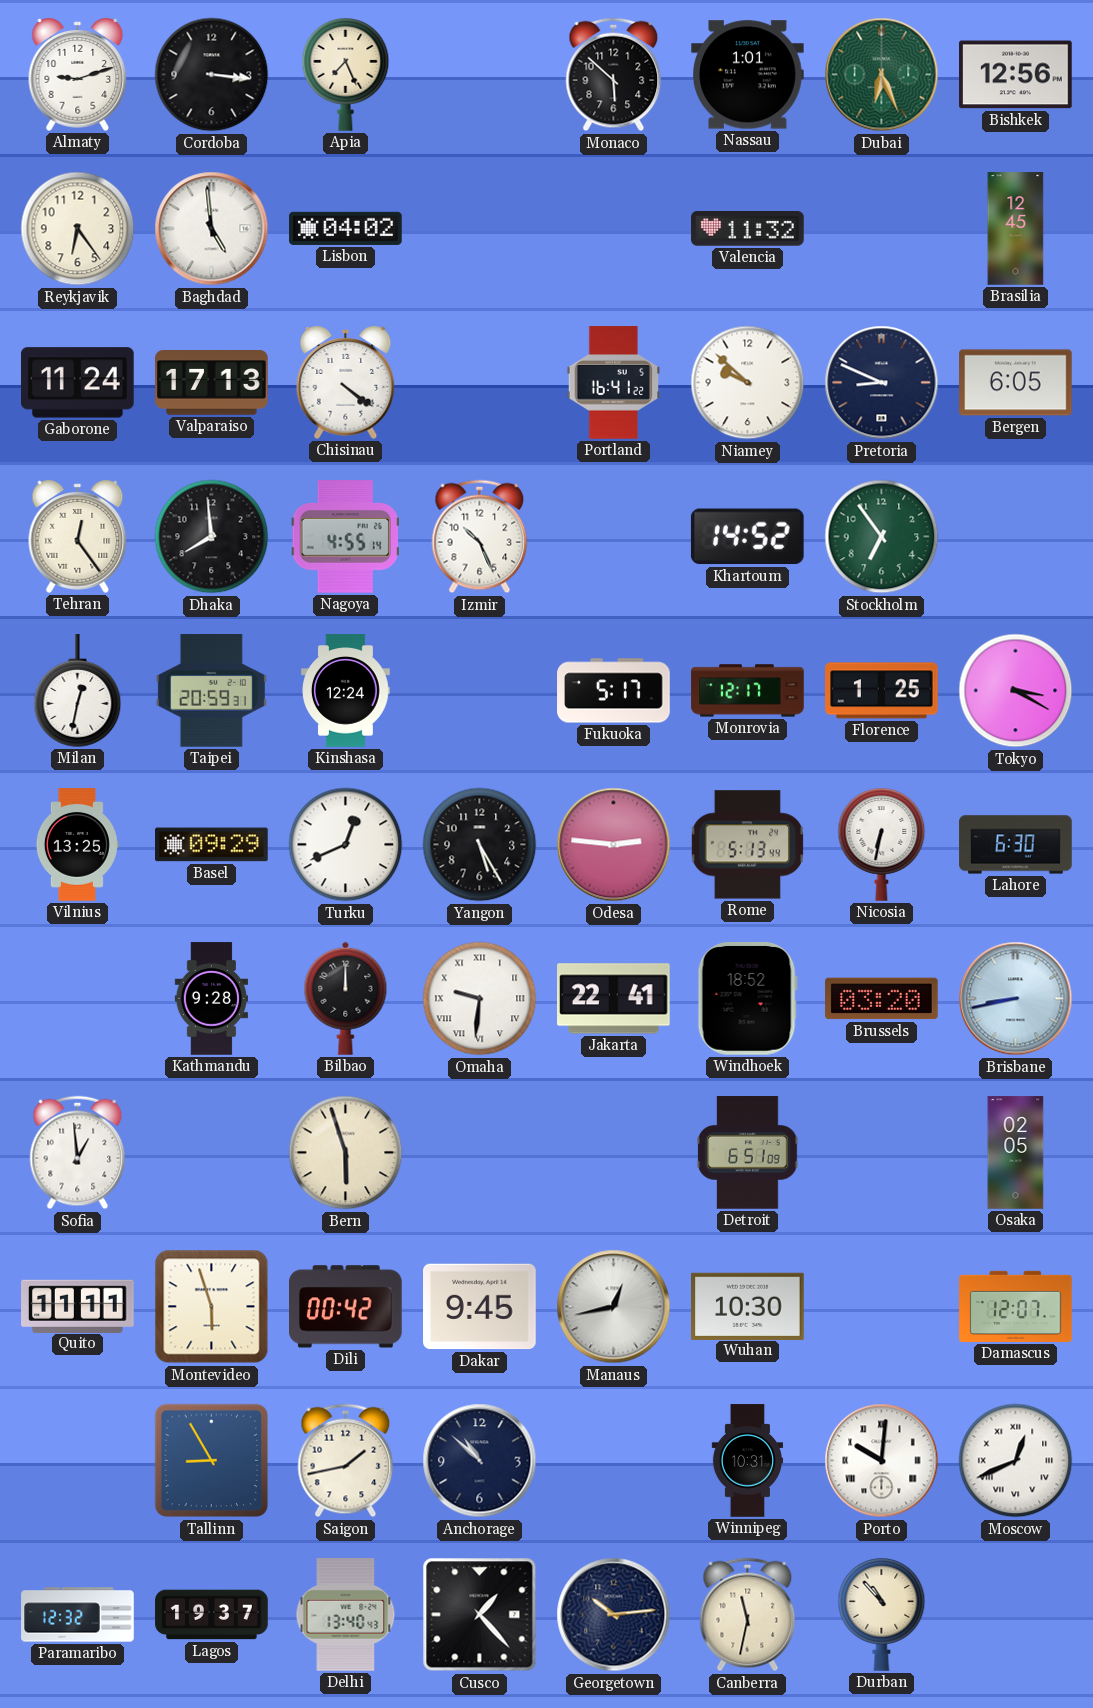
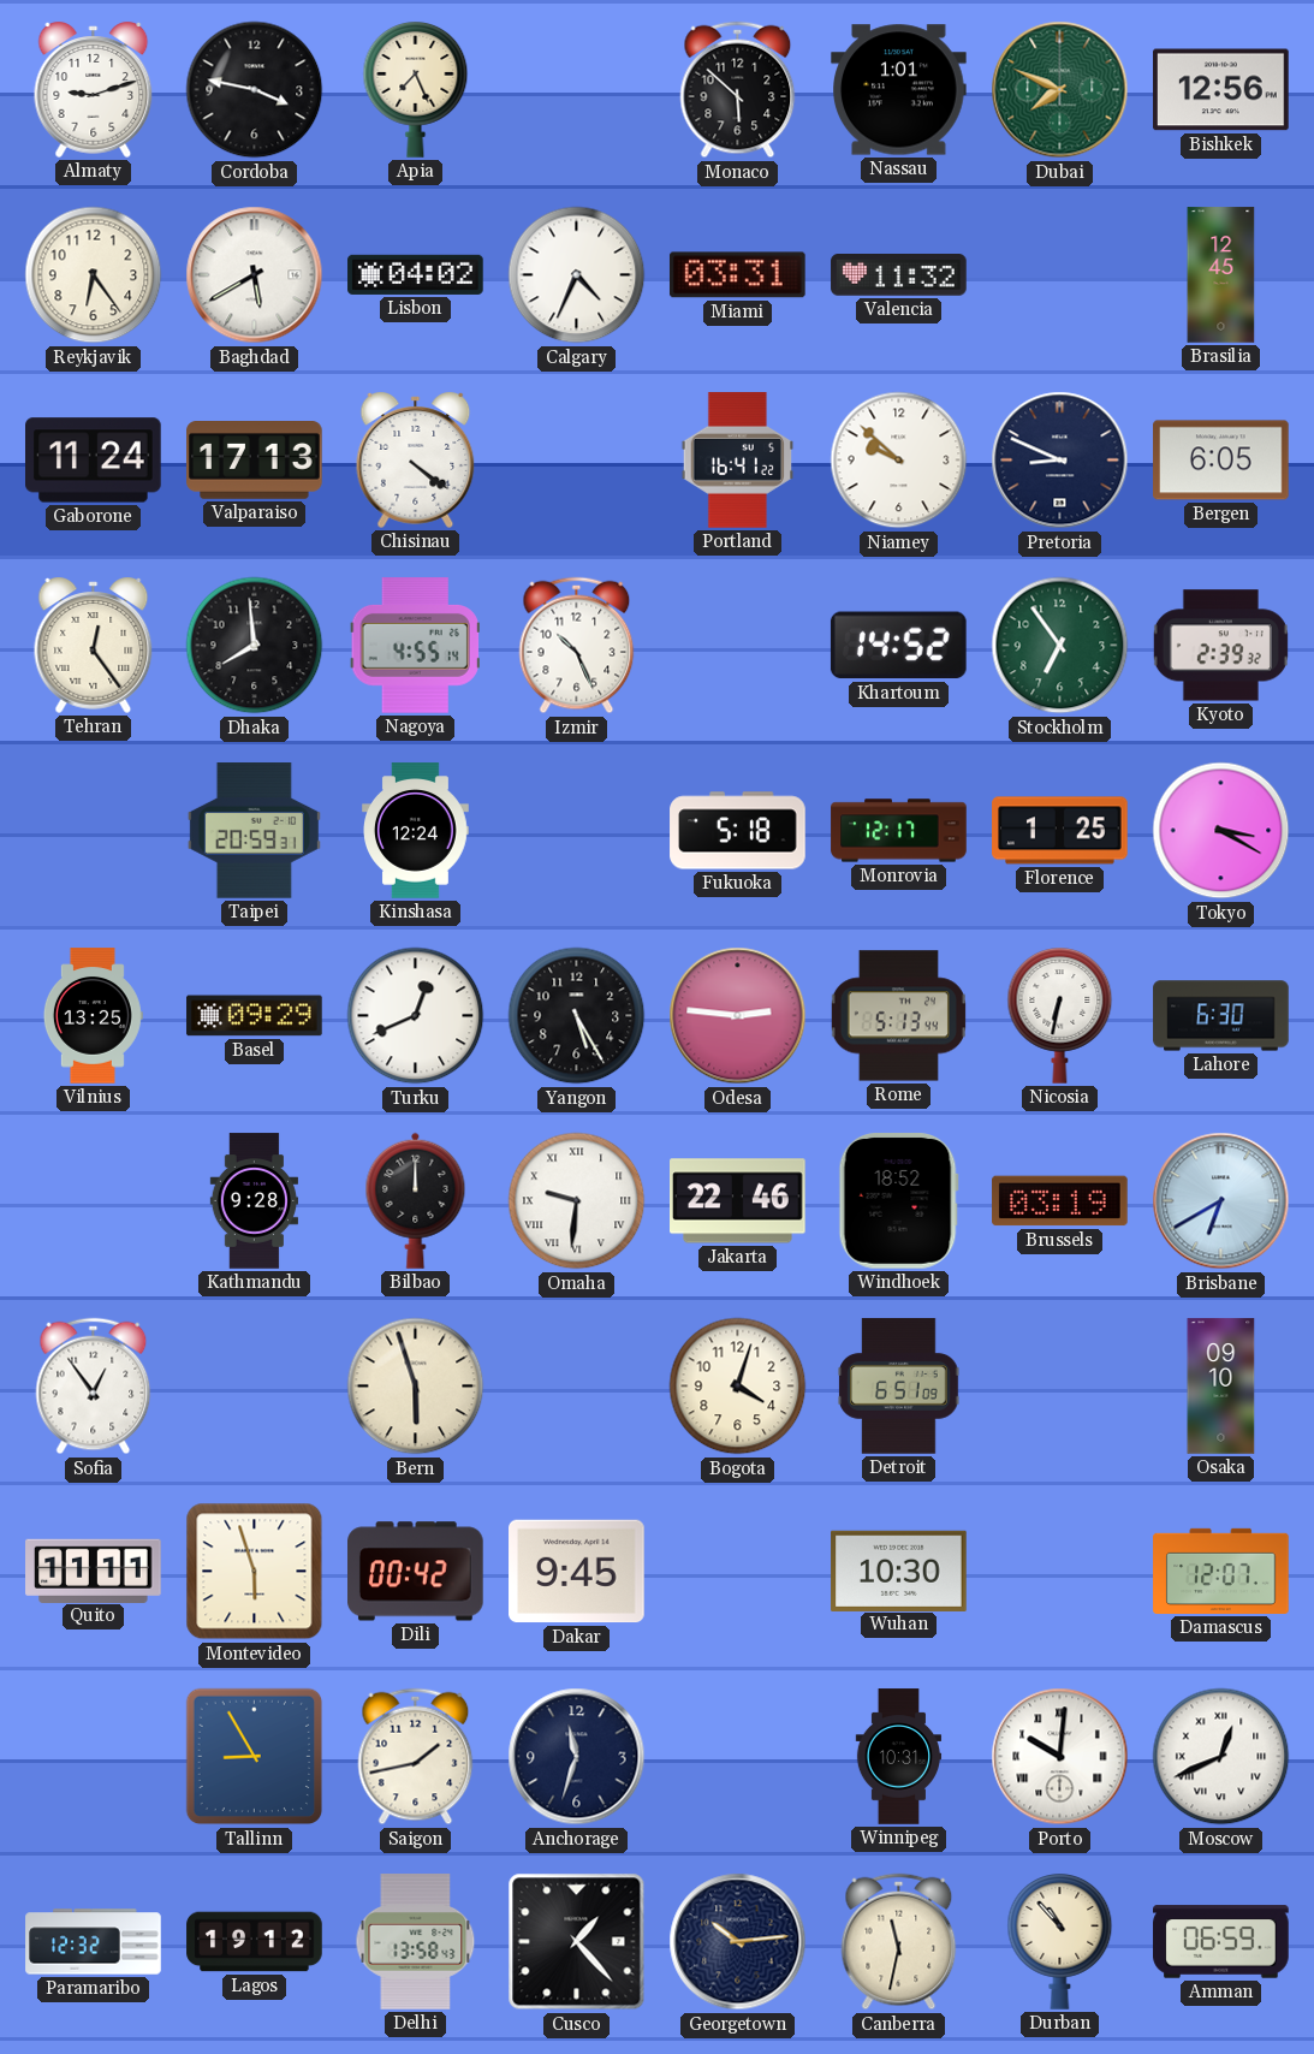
Cordoba: 3:16 -> 3:47
Dubai: 6:26 -> 7:49
Baghdad: 4:59 -> 5:40
Calgary: none -> 4:34
Miami: none -> 03:31
Kyoto: none -> 2:39
Milan: 12:32 -> none
Fukuoka: 5:17 -> 5:18
Jakarta: 22:41 -> 22:46
Brussels: 03:20 -> 03:19
Brisbane: 8:43 -> 6:40
Sofia: 12:59 -> 12:54
Bogota: none -> 4:03
Osaka: 02:05 -> 09:10
Manaus: 12:43 -> none
Anchorage: 10:52 -> 11:33
Lagos: 19:37 -> 19:12
Delhi: 13:40 -> 13:58
Amman: none -> 06:59
